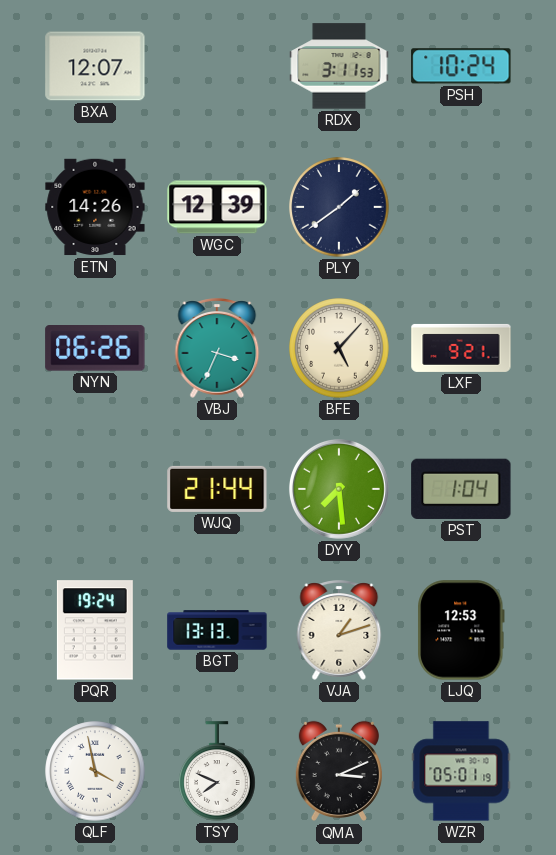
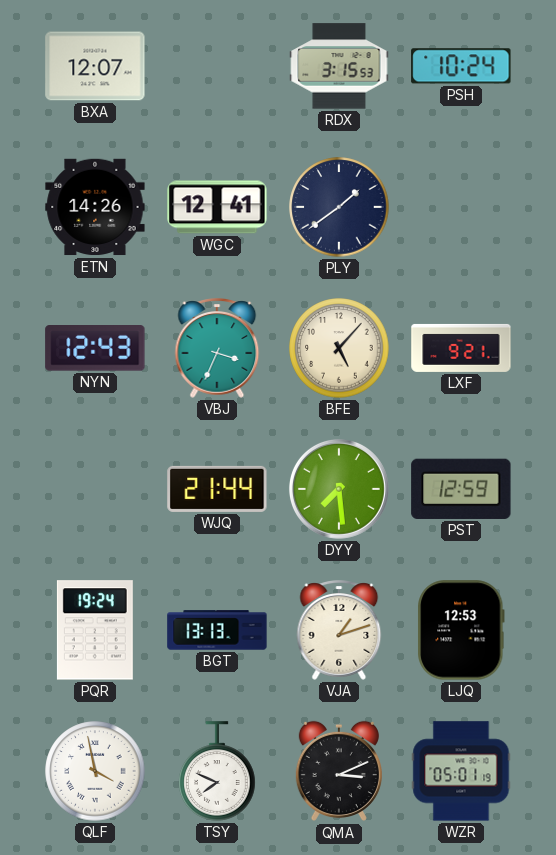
RDX: 3:11 -> 3:15
WGC: 12:39 -> 12:41
NYN: 06:26 -> 12:43
PST: 1:04 -> 12:59
